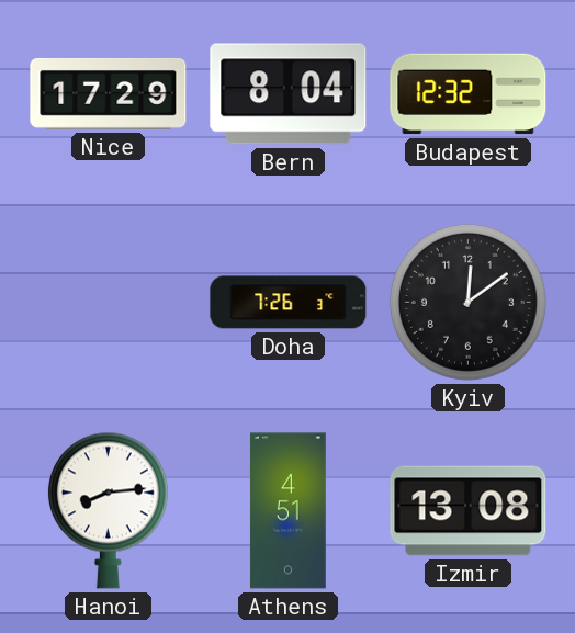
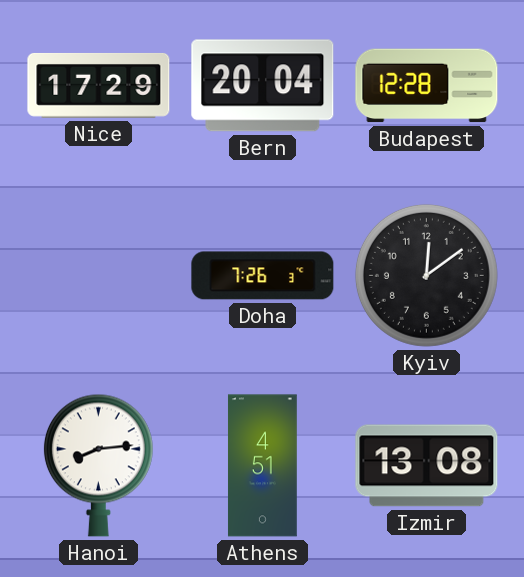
Bern: 8:04 -> 20:04
Budapest: 12:32 -> 12:28
